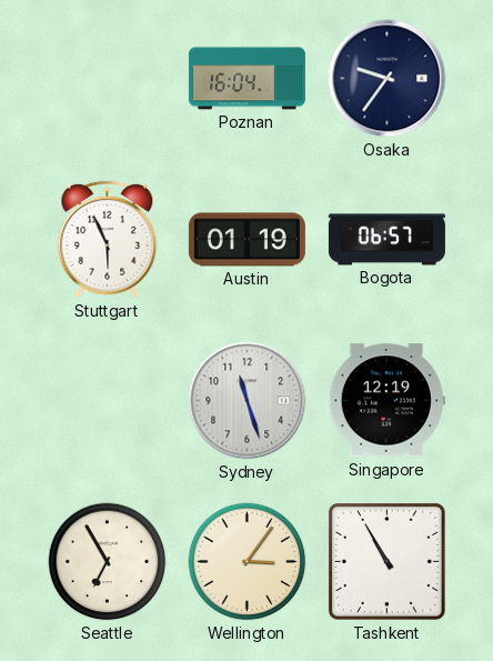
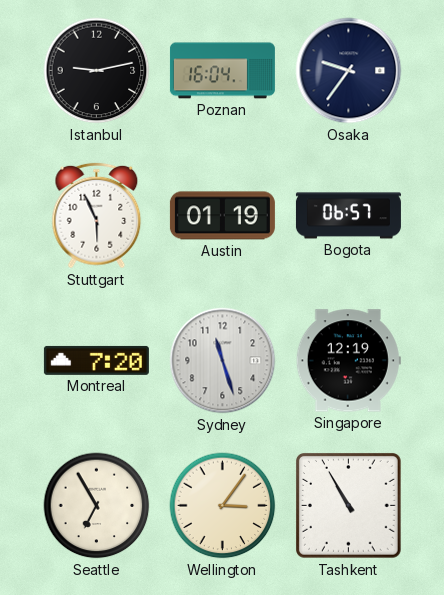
Istanbul: none -> 9:13
Montreal: none -> 7:20
